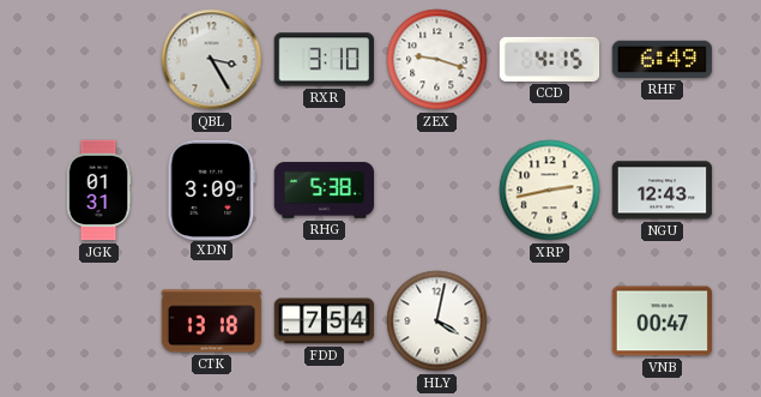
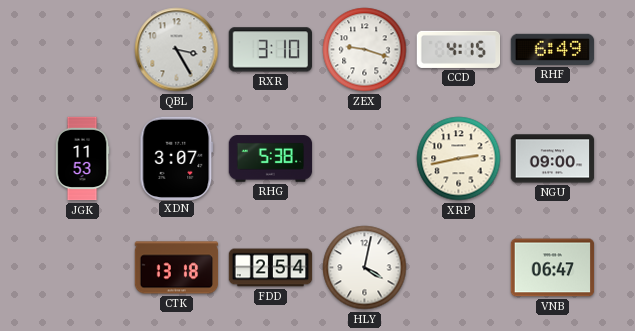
JGK: 01:31 -> 11:53
XDN: 3:09 -> 3:07
NGU: 12:43 -> 09:00
FDD: 7:54 -> 2:54
VNB: 00:47 -> 06:47
